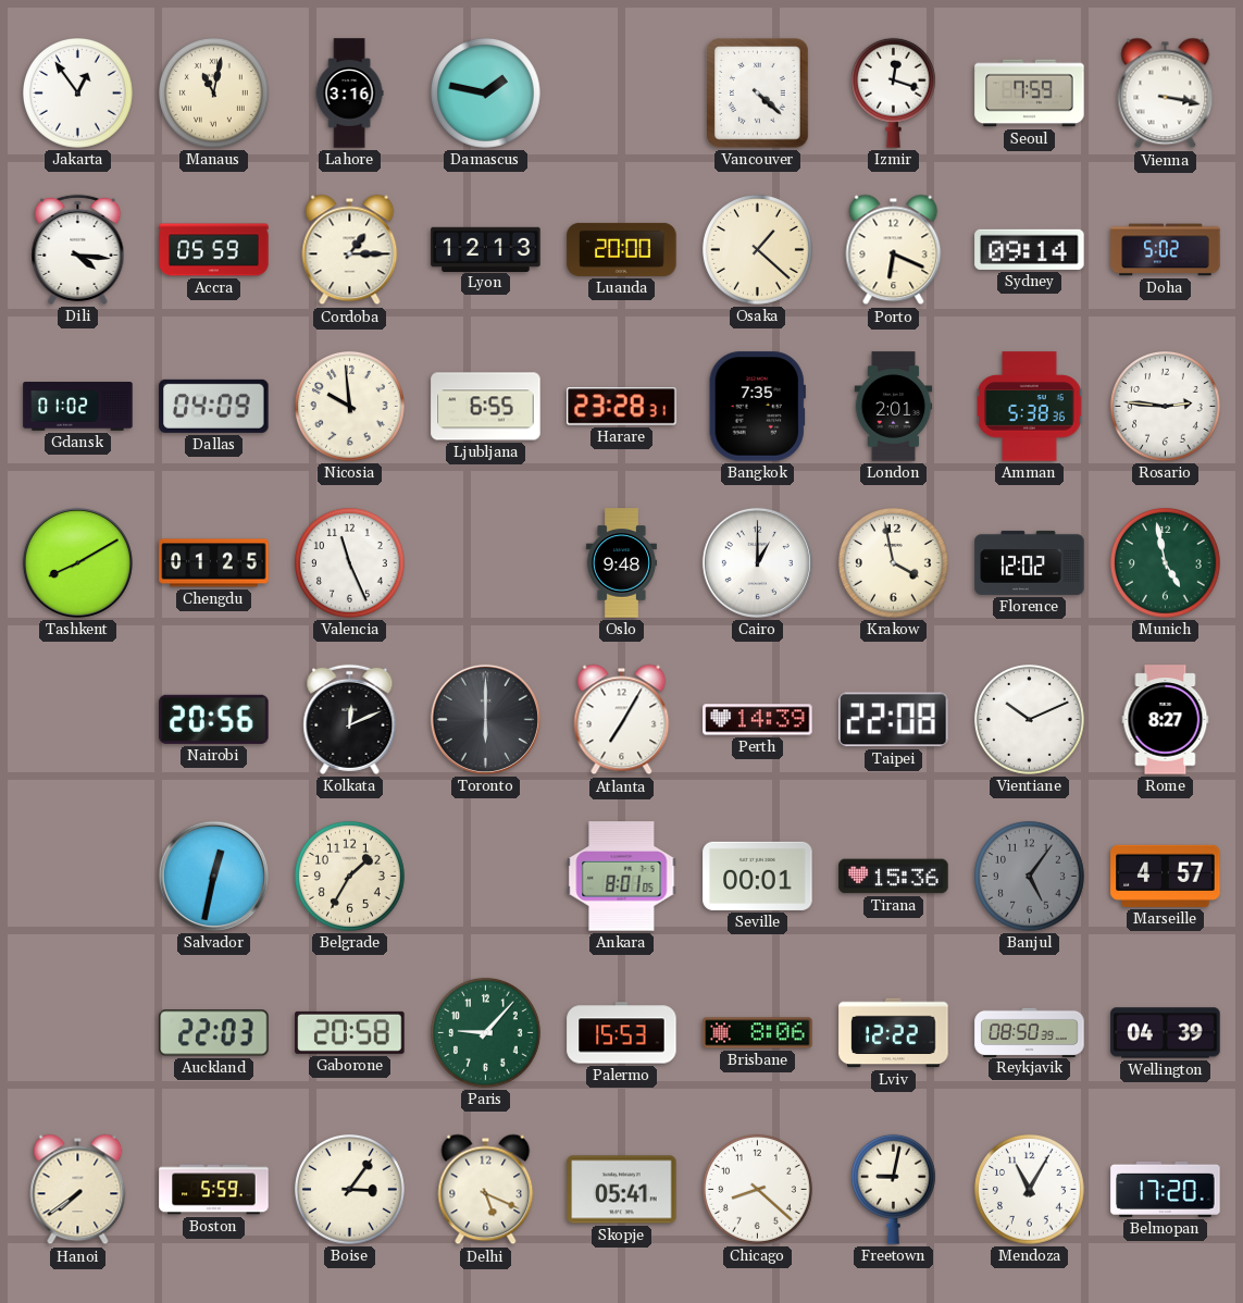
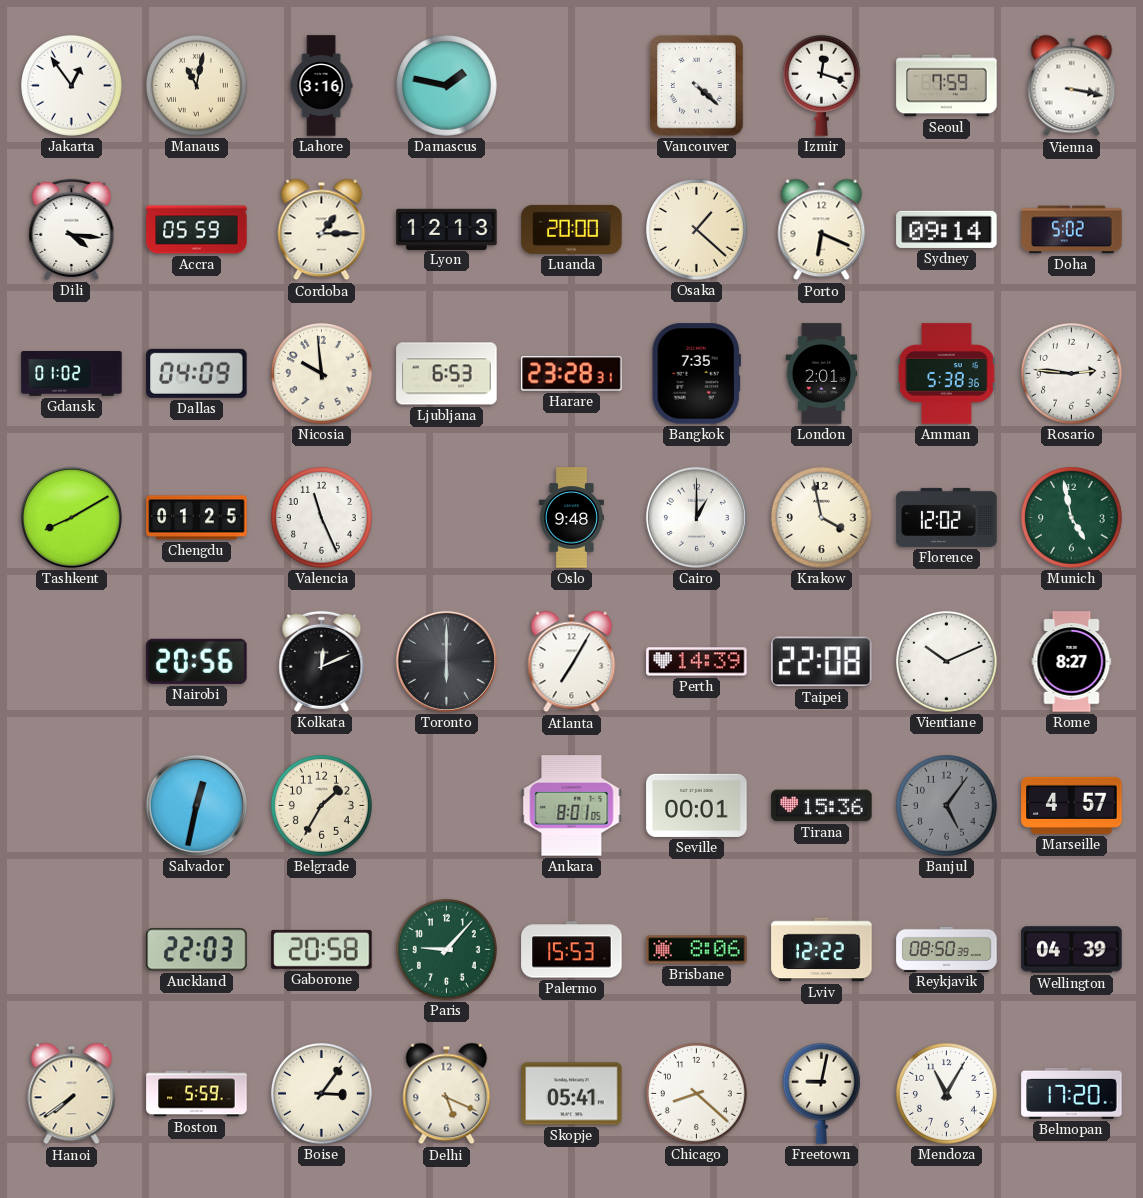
Ljubljana: 6:55 -> 6:53
